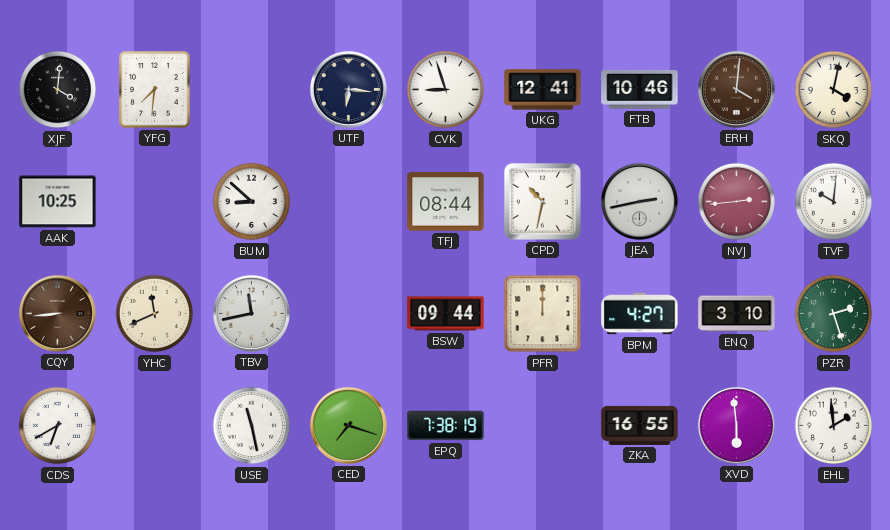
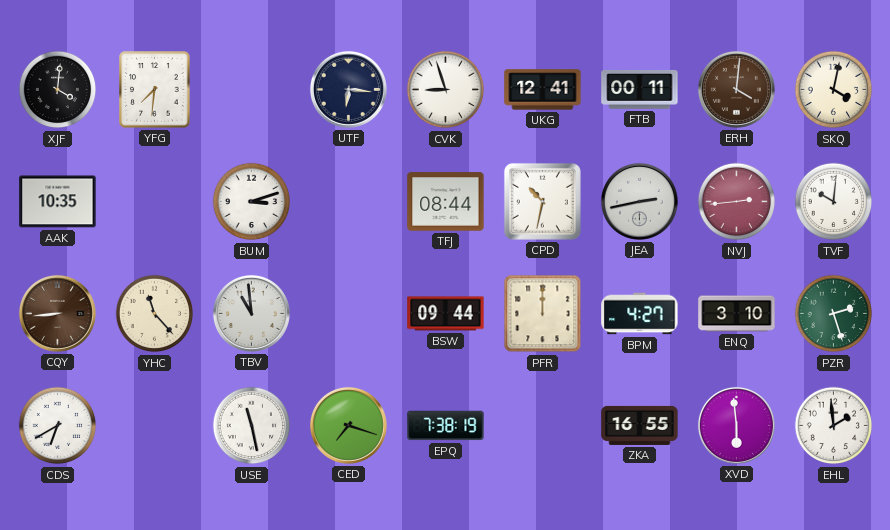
FTB: 10:46 -> 00:11
AAK: 10:25 -> 10:35
BUM: 8:52 -> 3:12
YHC: 11:41 -> 11:23
TBV: 11:43 -> 10:59
